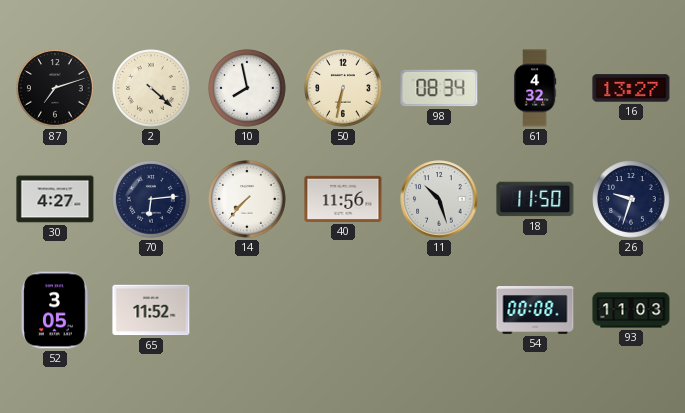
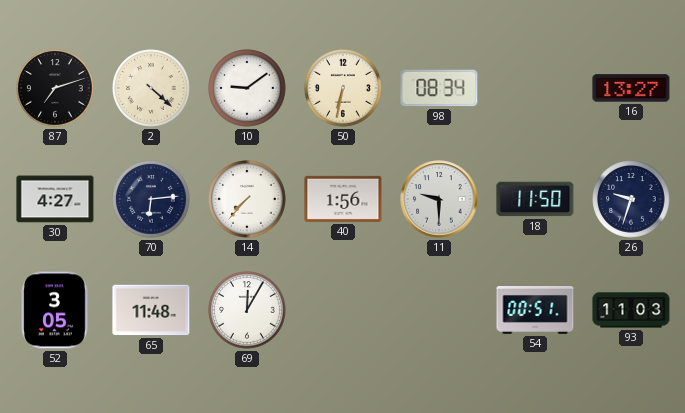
10: 7:58 -> 9:09
61: 4:32 -> none
40: 11:56 -> 1:56
11: 10:27 -> 9:30
65: 11:52 -> 11:48
69: none -> 12:05
54: 00:08 -> 00:51
